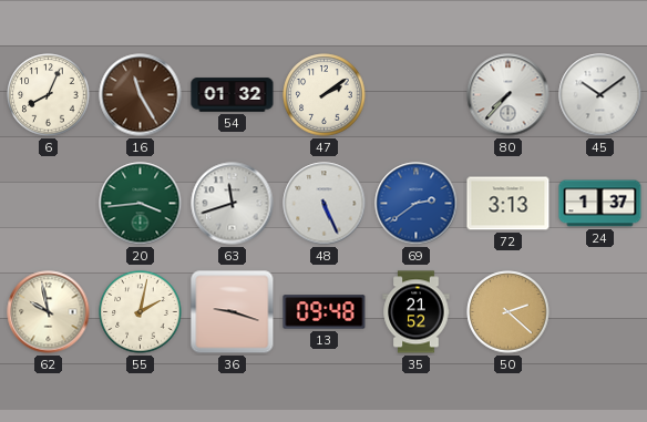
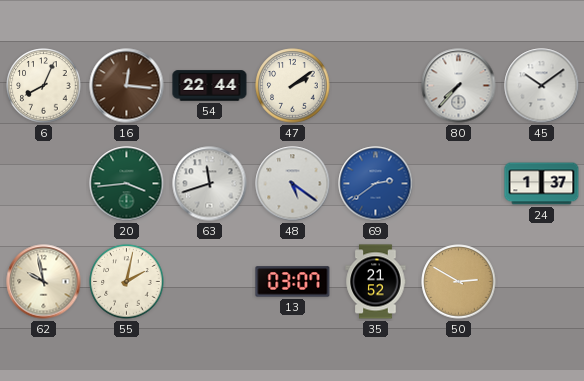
16: 11:25 -> 12:16
54: 01:32 -> 22:44
48: 5:26 -> 5:21
72: 3:13 -> none
36: 9:18 -> none
13: 09:48 -> 03:07
50: 2:22 -> 2:50
